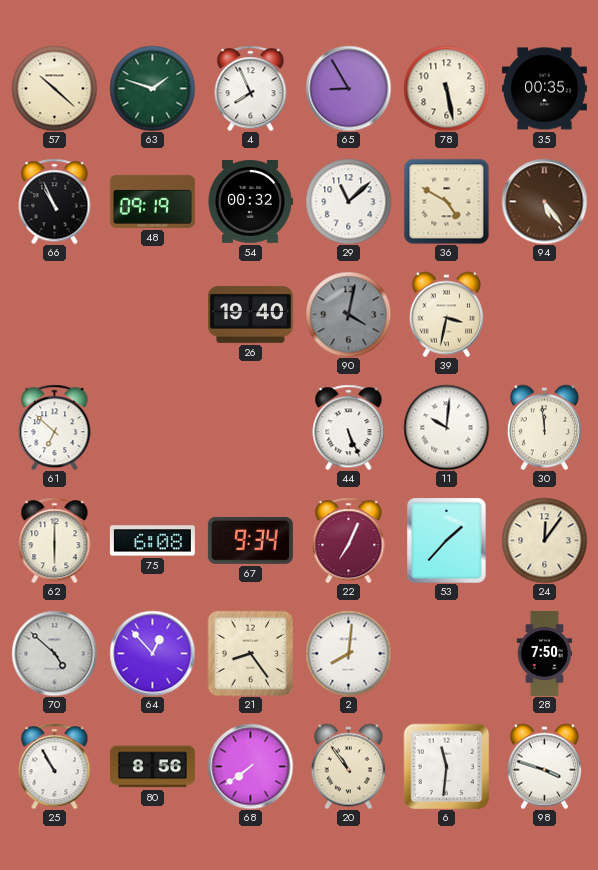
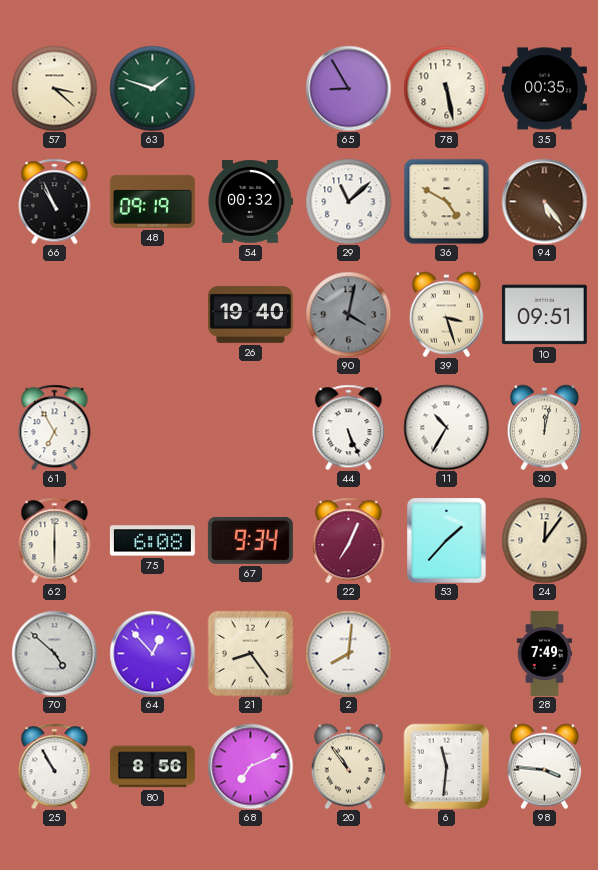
57: 10:22 -> 3:22
4: 7:56 -> none
39: 3:32 -> 3:27
10: none -> 09:51
61: 6:52 -> 6:55
11: 10:01 -> 10:35
30: 11:59 -> 12:02
28: 7:50 -> 7:49
68: 7:39 -> 7:11
98: 3:48 -> 3:46
